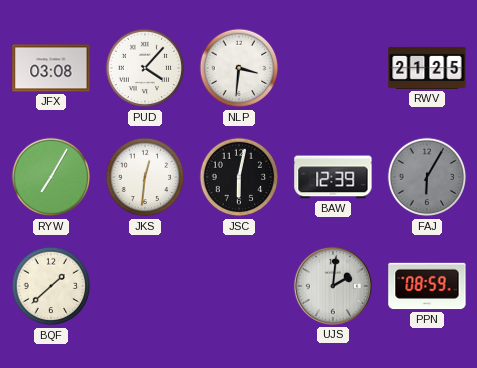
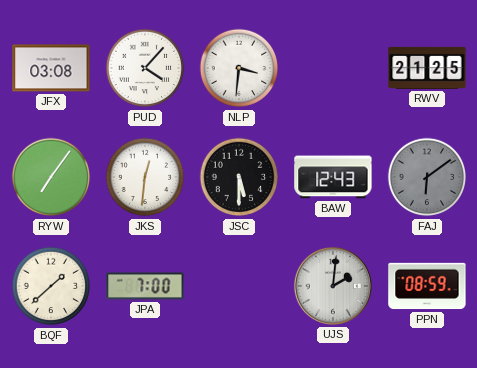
RYW: 7:05 -> 7:06
JSC: 6:02 -> 5:30
BAW: 12:39 -> 12:43
FAJ: 6:05 -> 6:09
JPA: none -> 7:00
